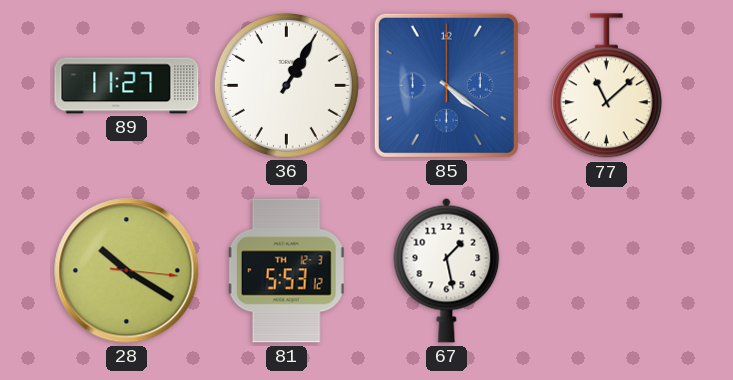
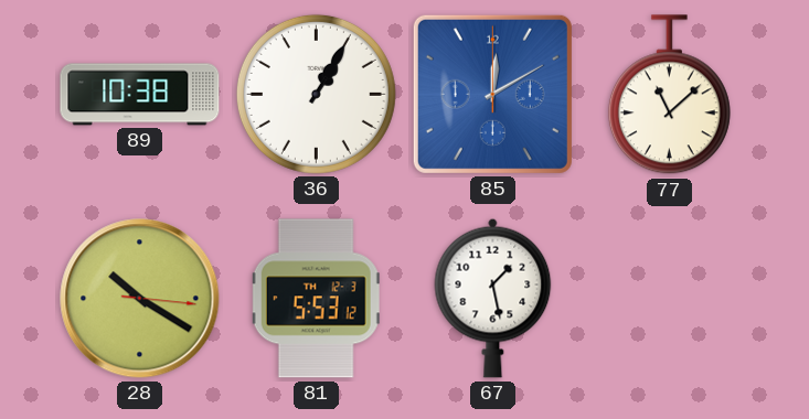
89: 11:27 -> 10:38
85: 4:21 -> 12:10
